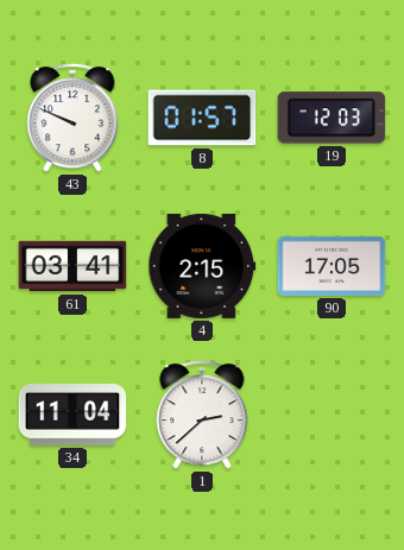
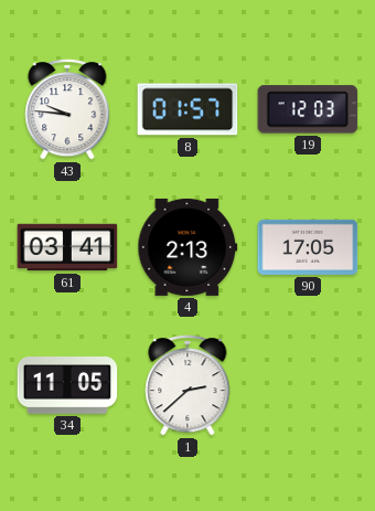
43: 9:49 -> 9:46
4: 2:15 -> 2:13
34: 11:04 -> 11:05
